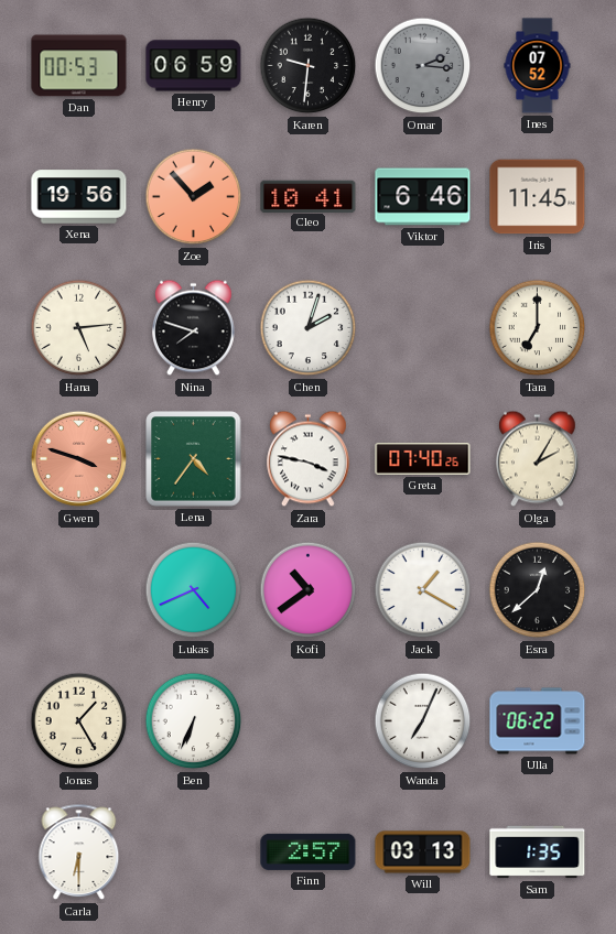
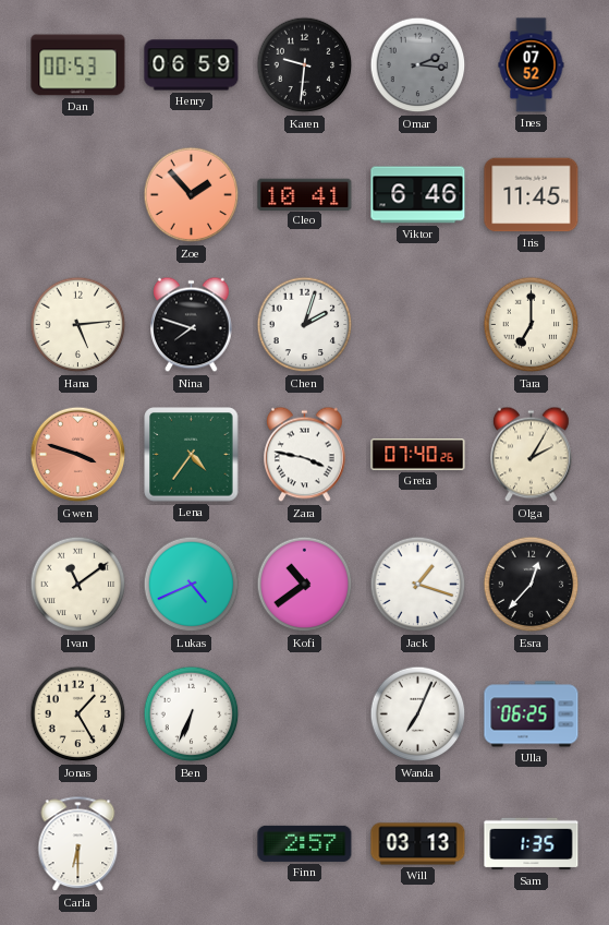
Xena: 19:56 -> none
Ivan: none -> 11:09
Jack: 1:20 -> 1:18
Esra: 12:38 -> 12:37
Ulla: 06:22 -> 06:25
